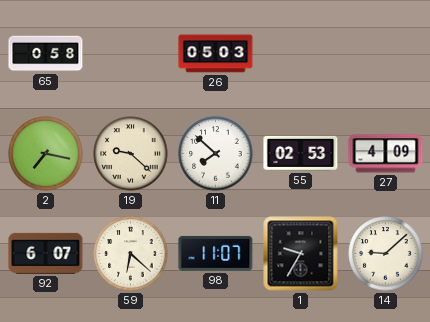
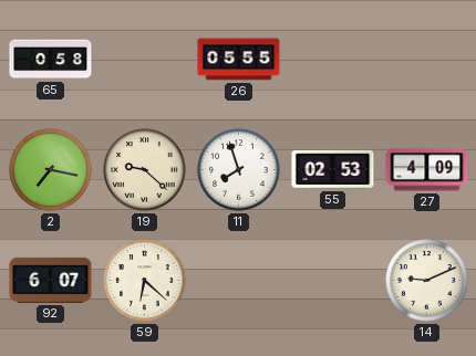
26: 05:03 -> 05:55
11: 7:52 -> 7:57
98: 11:07 -> none
1: 9:35 -> none
14: 9:08 -> 9:11
